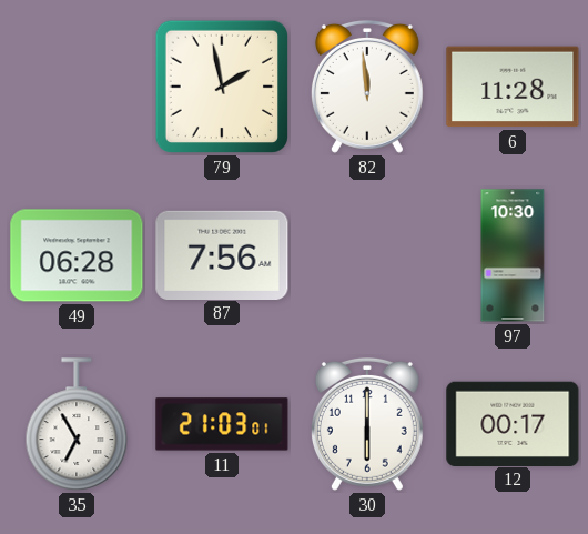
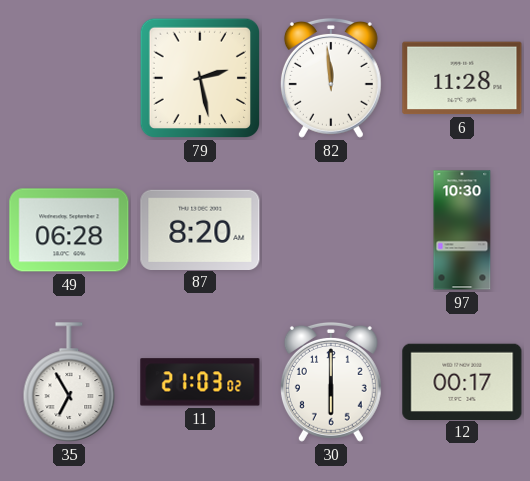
79: 1:58 -> 2:28
87: 7:56 -> 8:20
11: 21:03:01 -> 21:03:02
